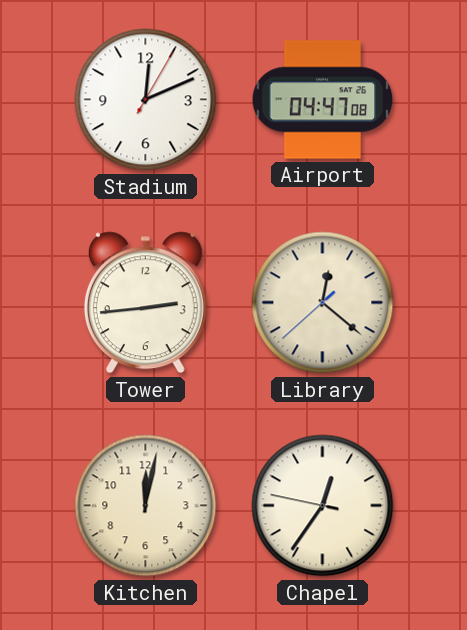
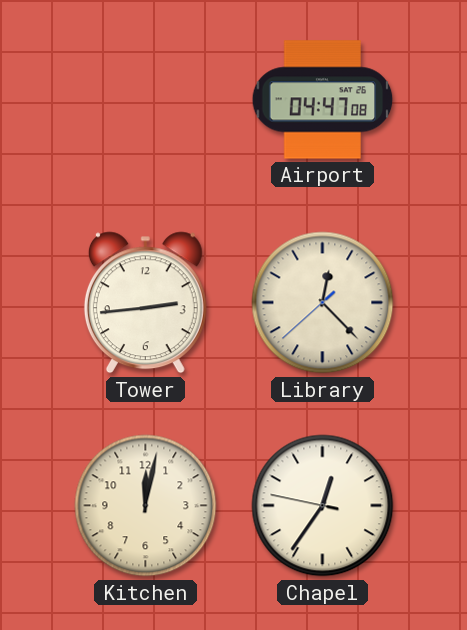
Stadium: 12:11 -> none
Library: 12:21 -> 12:22
